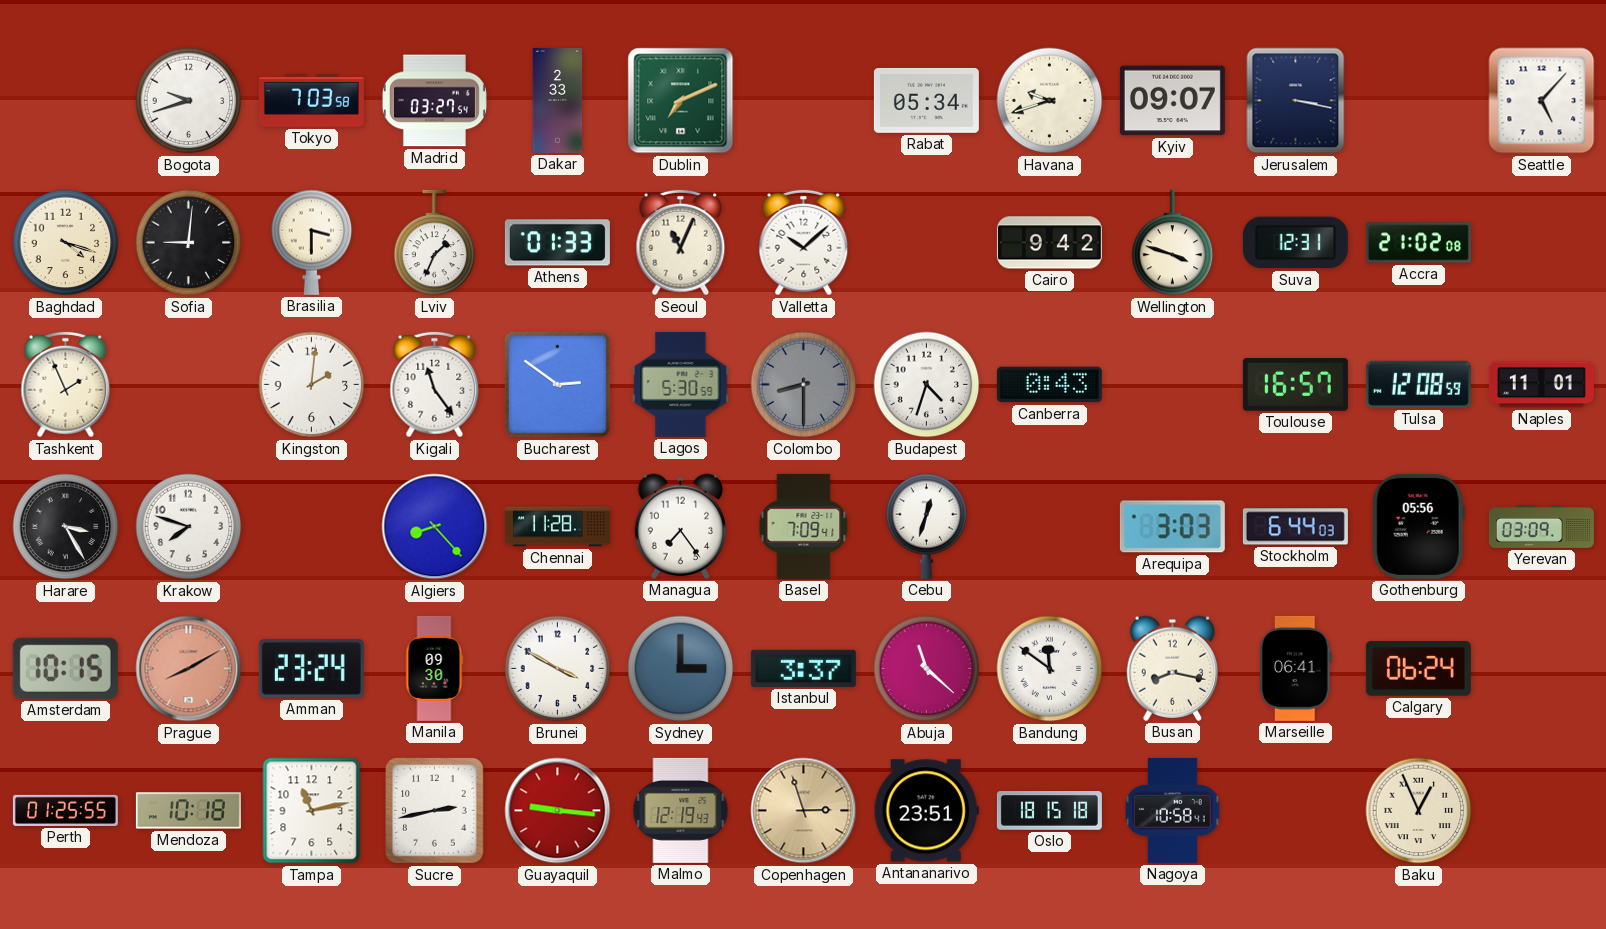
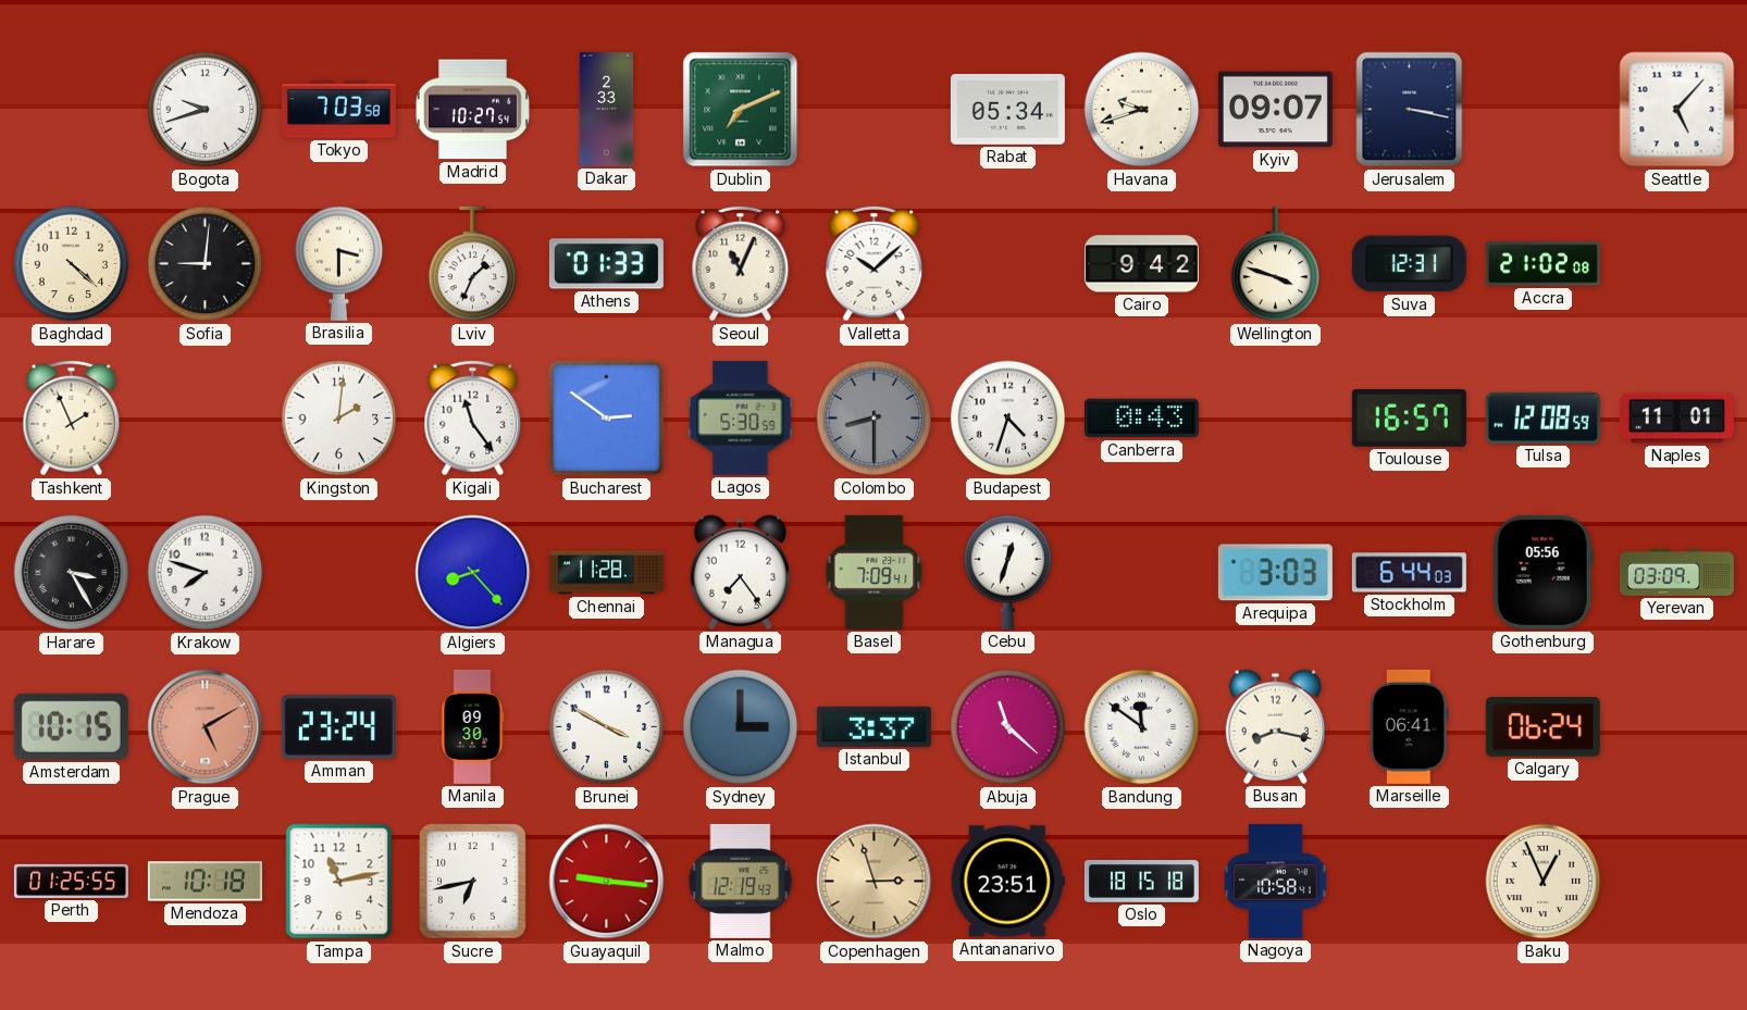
Madrid: 03:27 -> 10:27
Baghdad: 4:18 -> 4:22
Prague: 8:10 -> 5:10
Sucre: 2:43 -> 6:43
